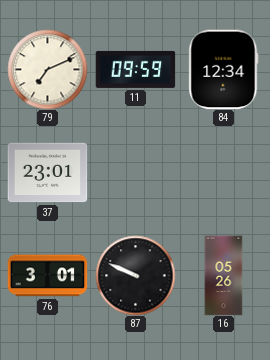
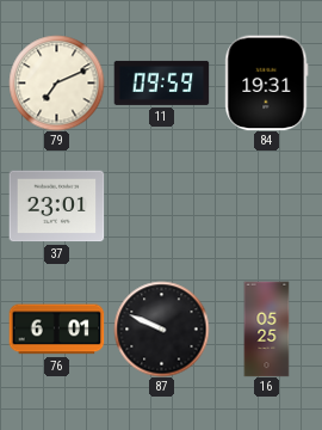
84: 12:34 -> 19:31
76: 3:01 -> 6:01
16: 05:26 -> 05:25
